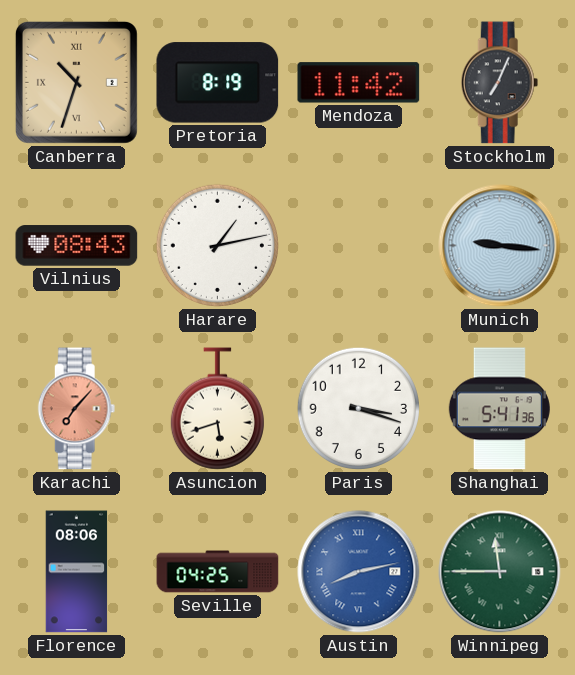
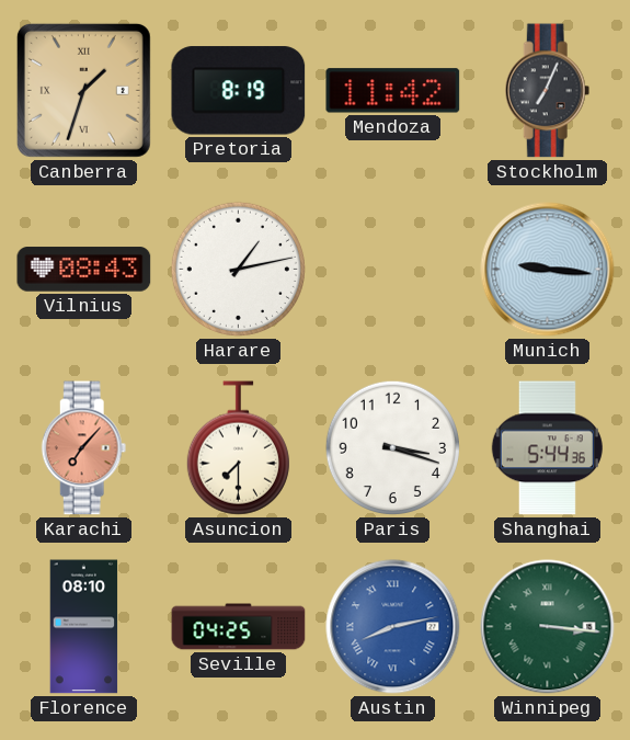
Canberra: 10:33 -> 1:33
Asuncion: 5:42 -> 7:30
Shanghai: 5:41 -> 5:44
Florence: 08:06 -> 08:10
Winnipeg: 11:45 -> 3:16
